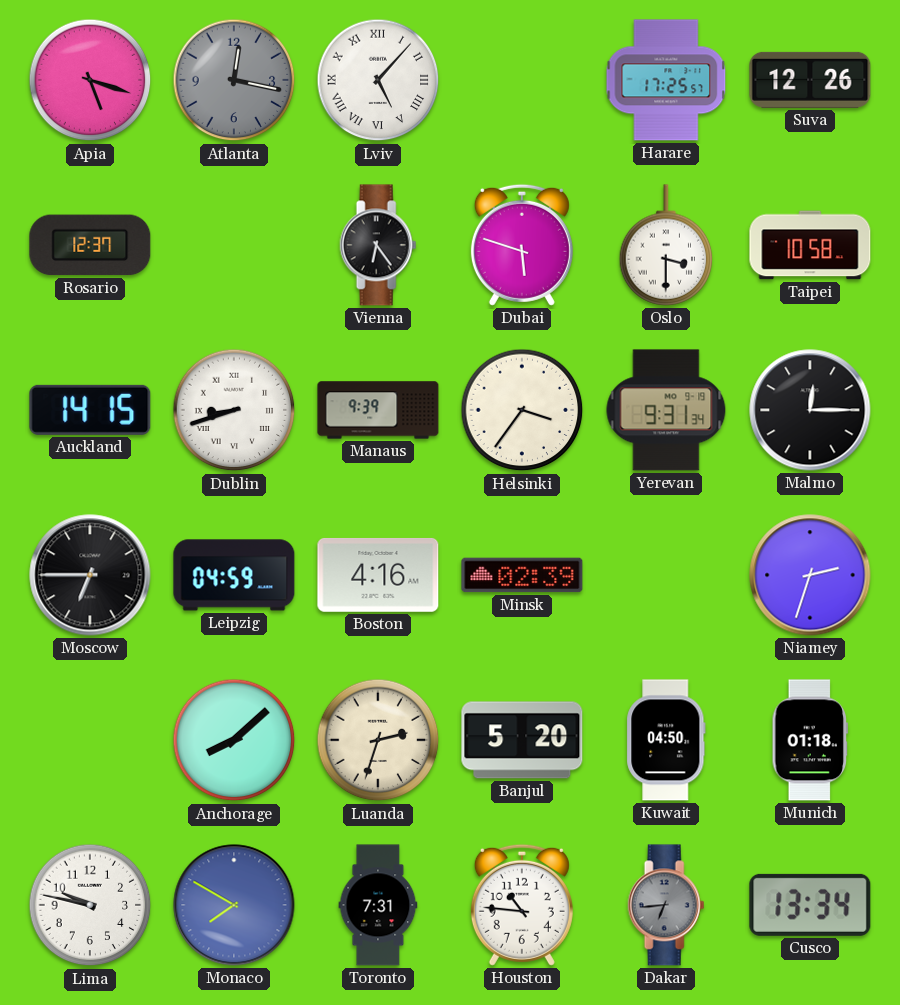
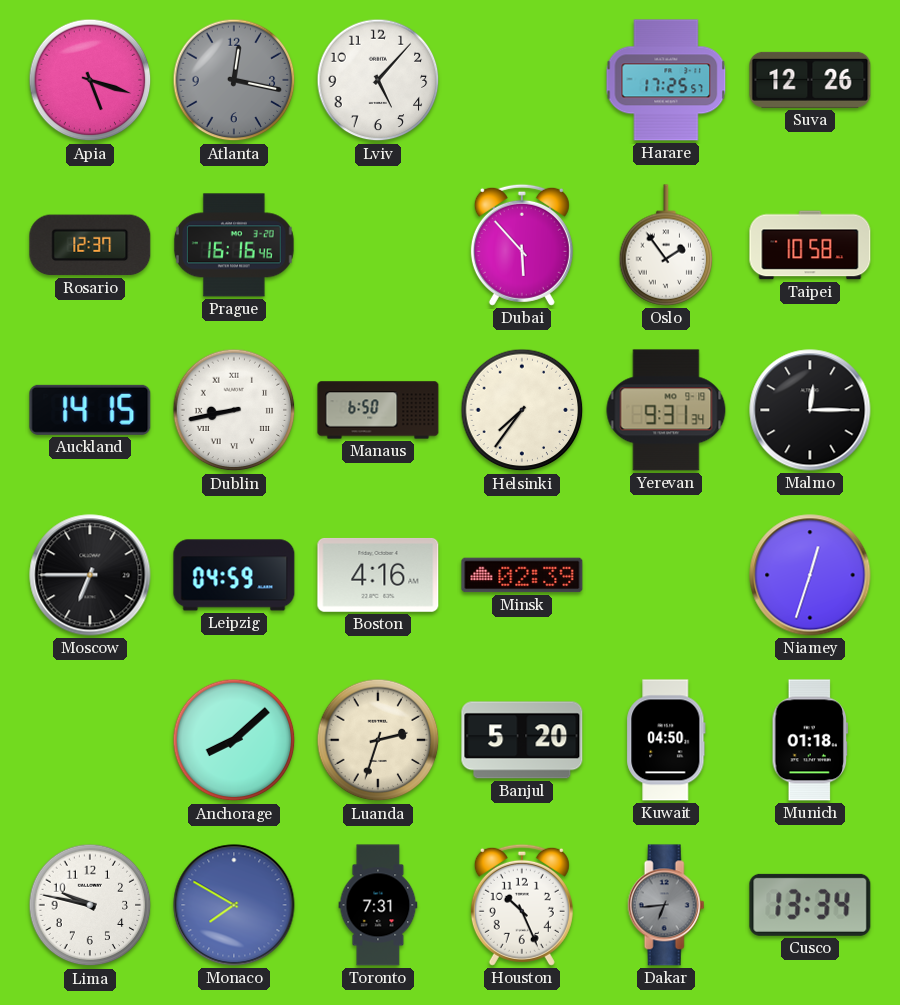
Lviv numerals: Roman -> Arabic
Prague: none -> 16:16
Vienna: 6:24 -> none
Dubai: 5:48 -> 5:53
Oslo: 3:30 -> 1:54
Dublin: 8:42 -> 8:43
Manaus: 9:39 -> 6:50
Helsinki: 3:36 -> 7:36
Niamey: 2:33 -> 12:33
Houston: 10:46 -> 10:26
